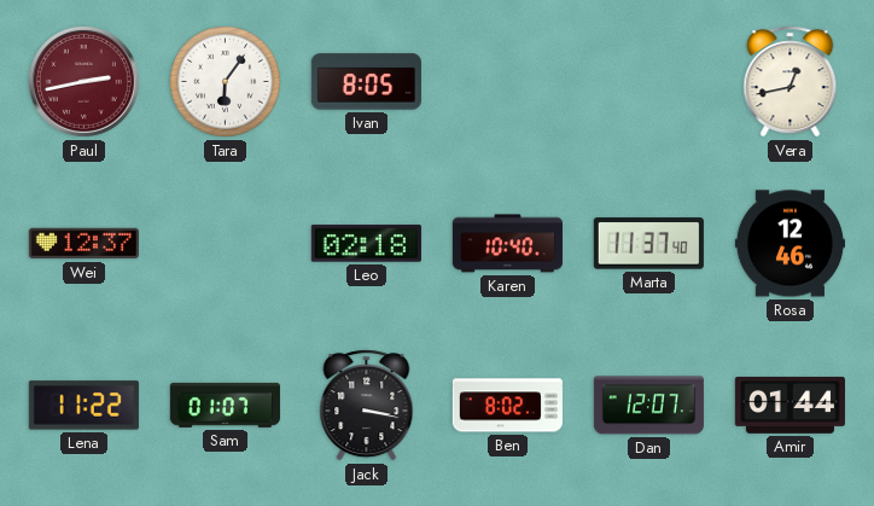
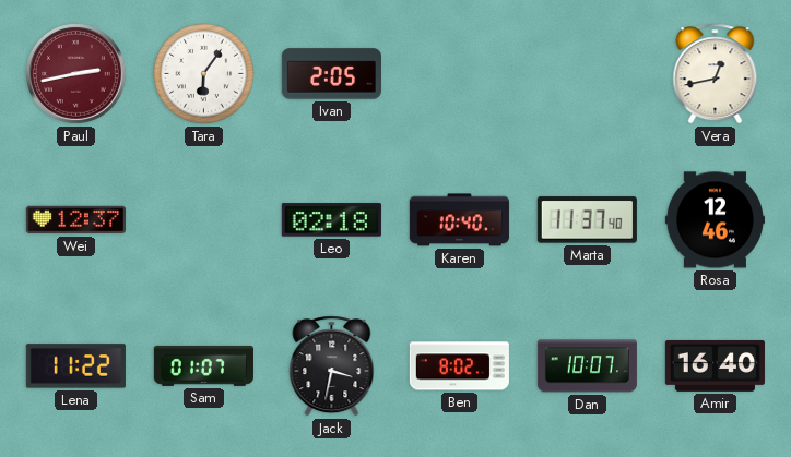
Ivan: 8:05 -> 2:05
Jack: 3:17 -> 3:32
Dan: 12:07 -> 10:07
Amir: 01:44 -> 16:40
